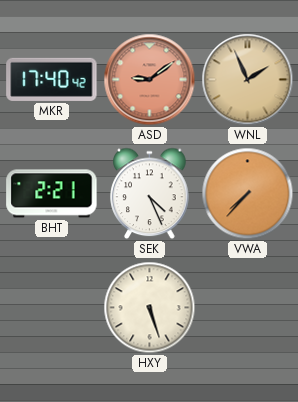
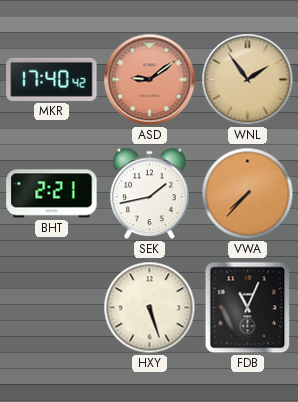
WNL: 1:56 -> 1:54
SEK: 4:26 -> 1:43
FDB: none -> 11:04
